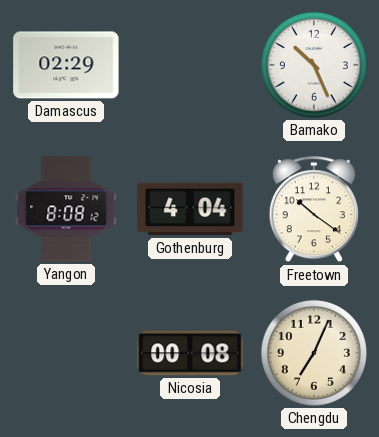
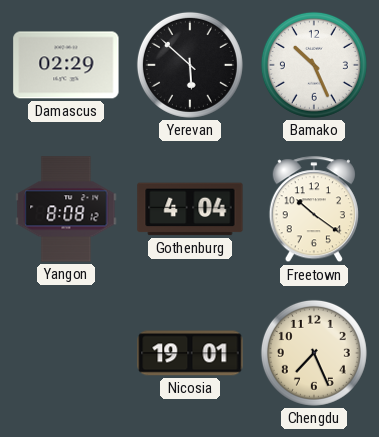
Yerevan: none -> 5:52
Nicosia: 00:08 -> 19:01
Chengdu: 7:04 -> 7:26
